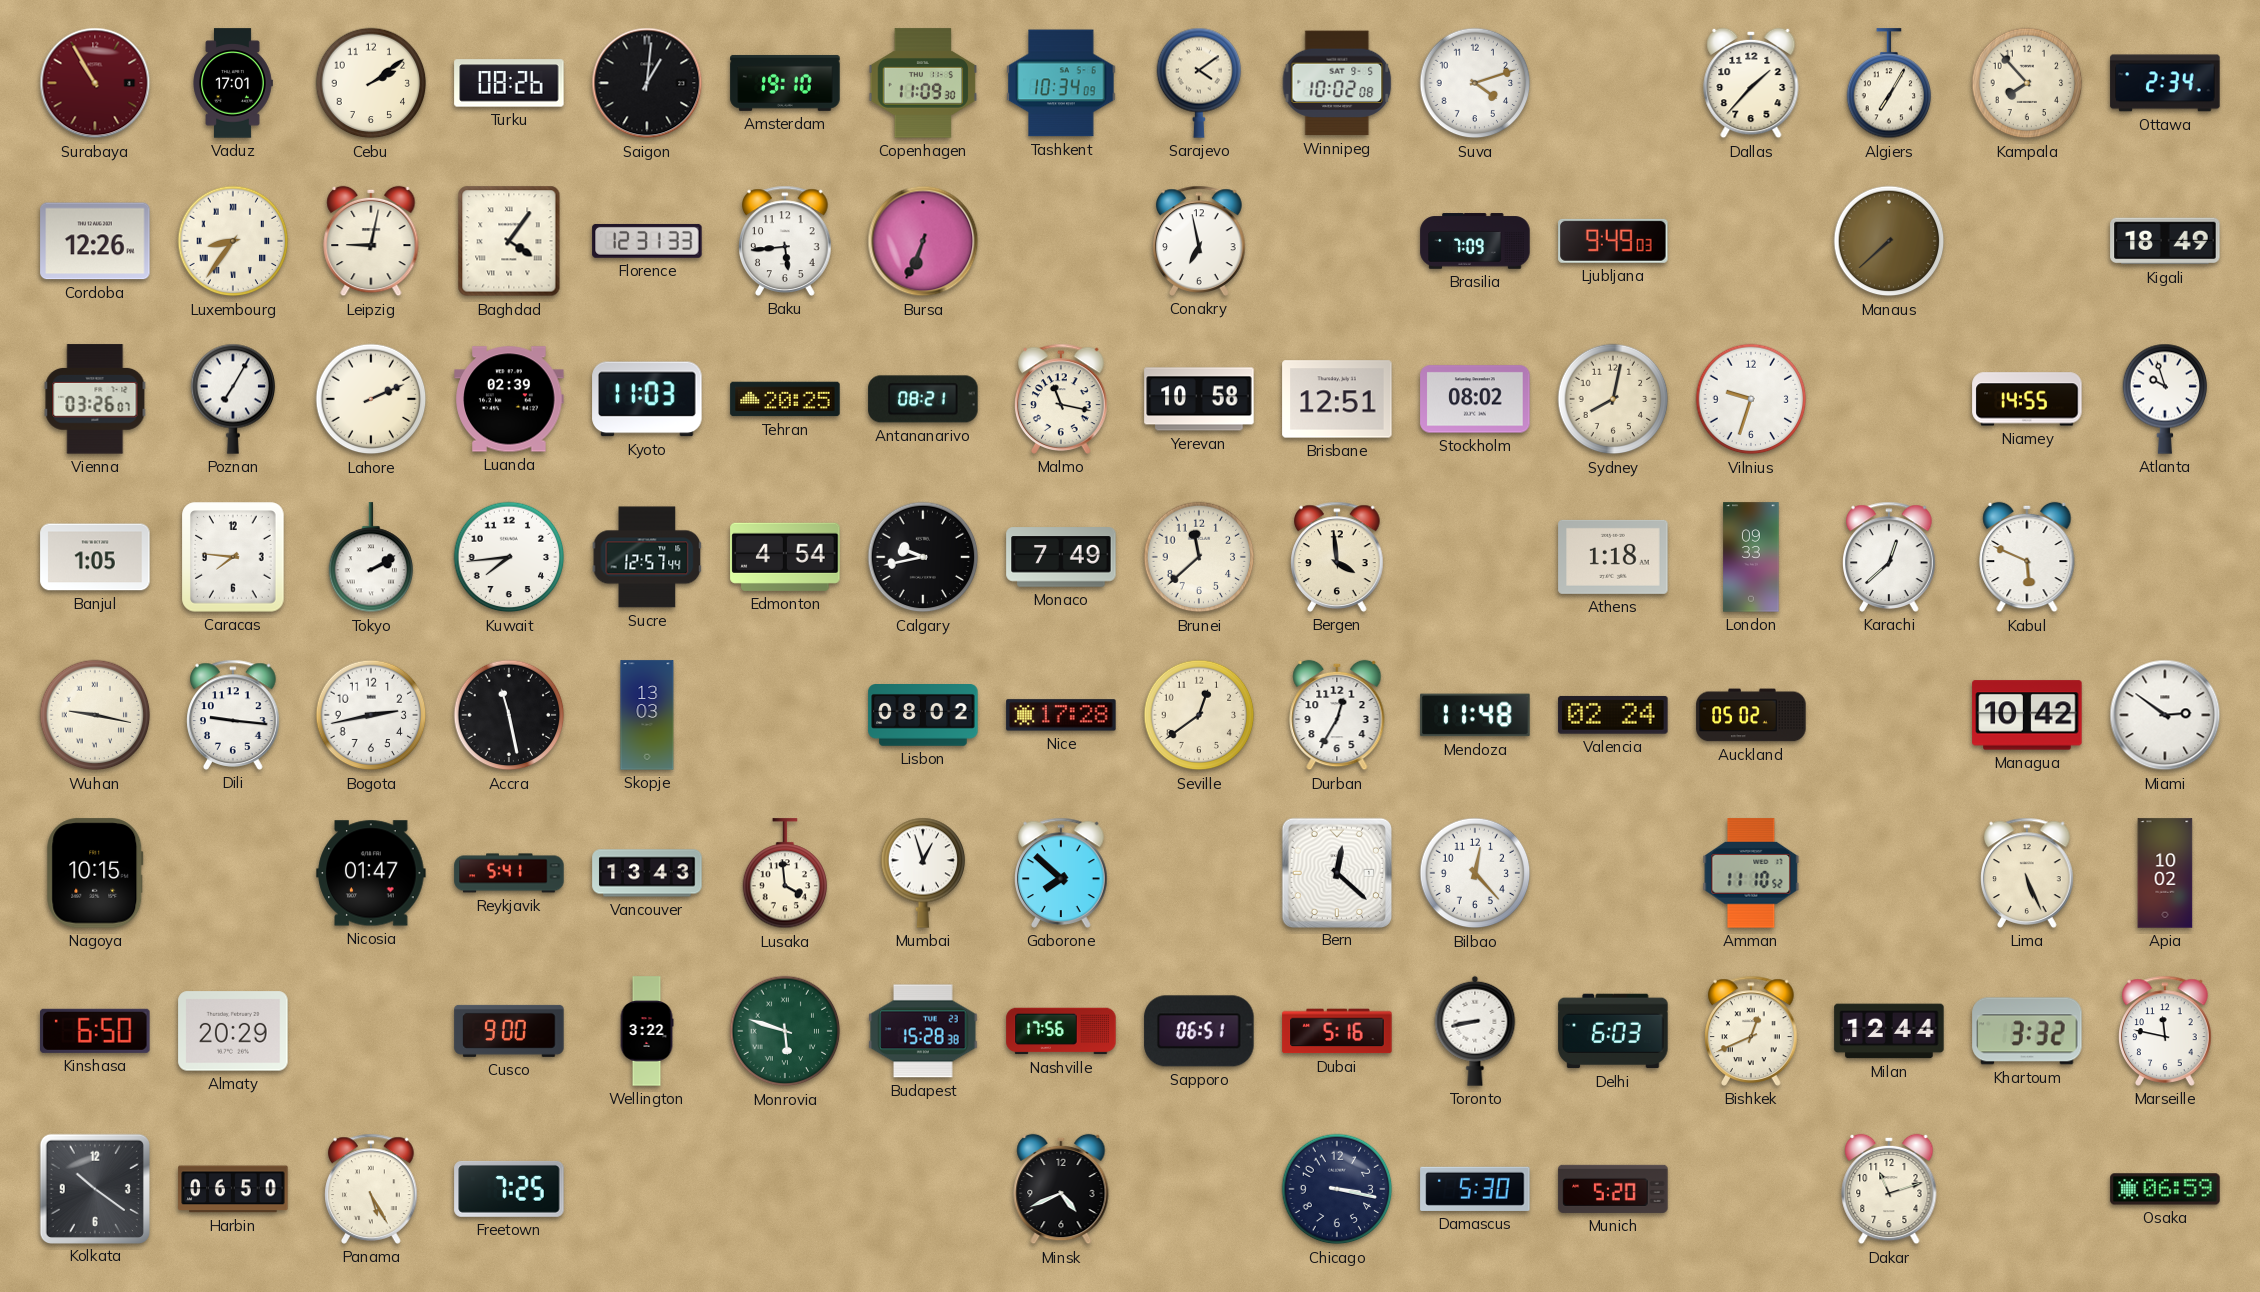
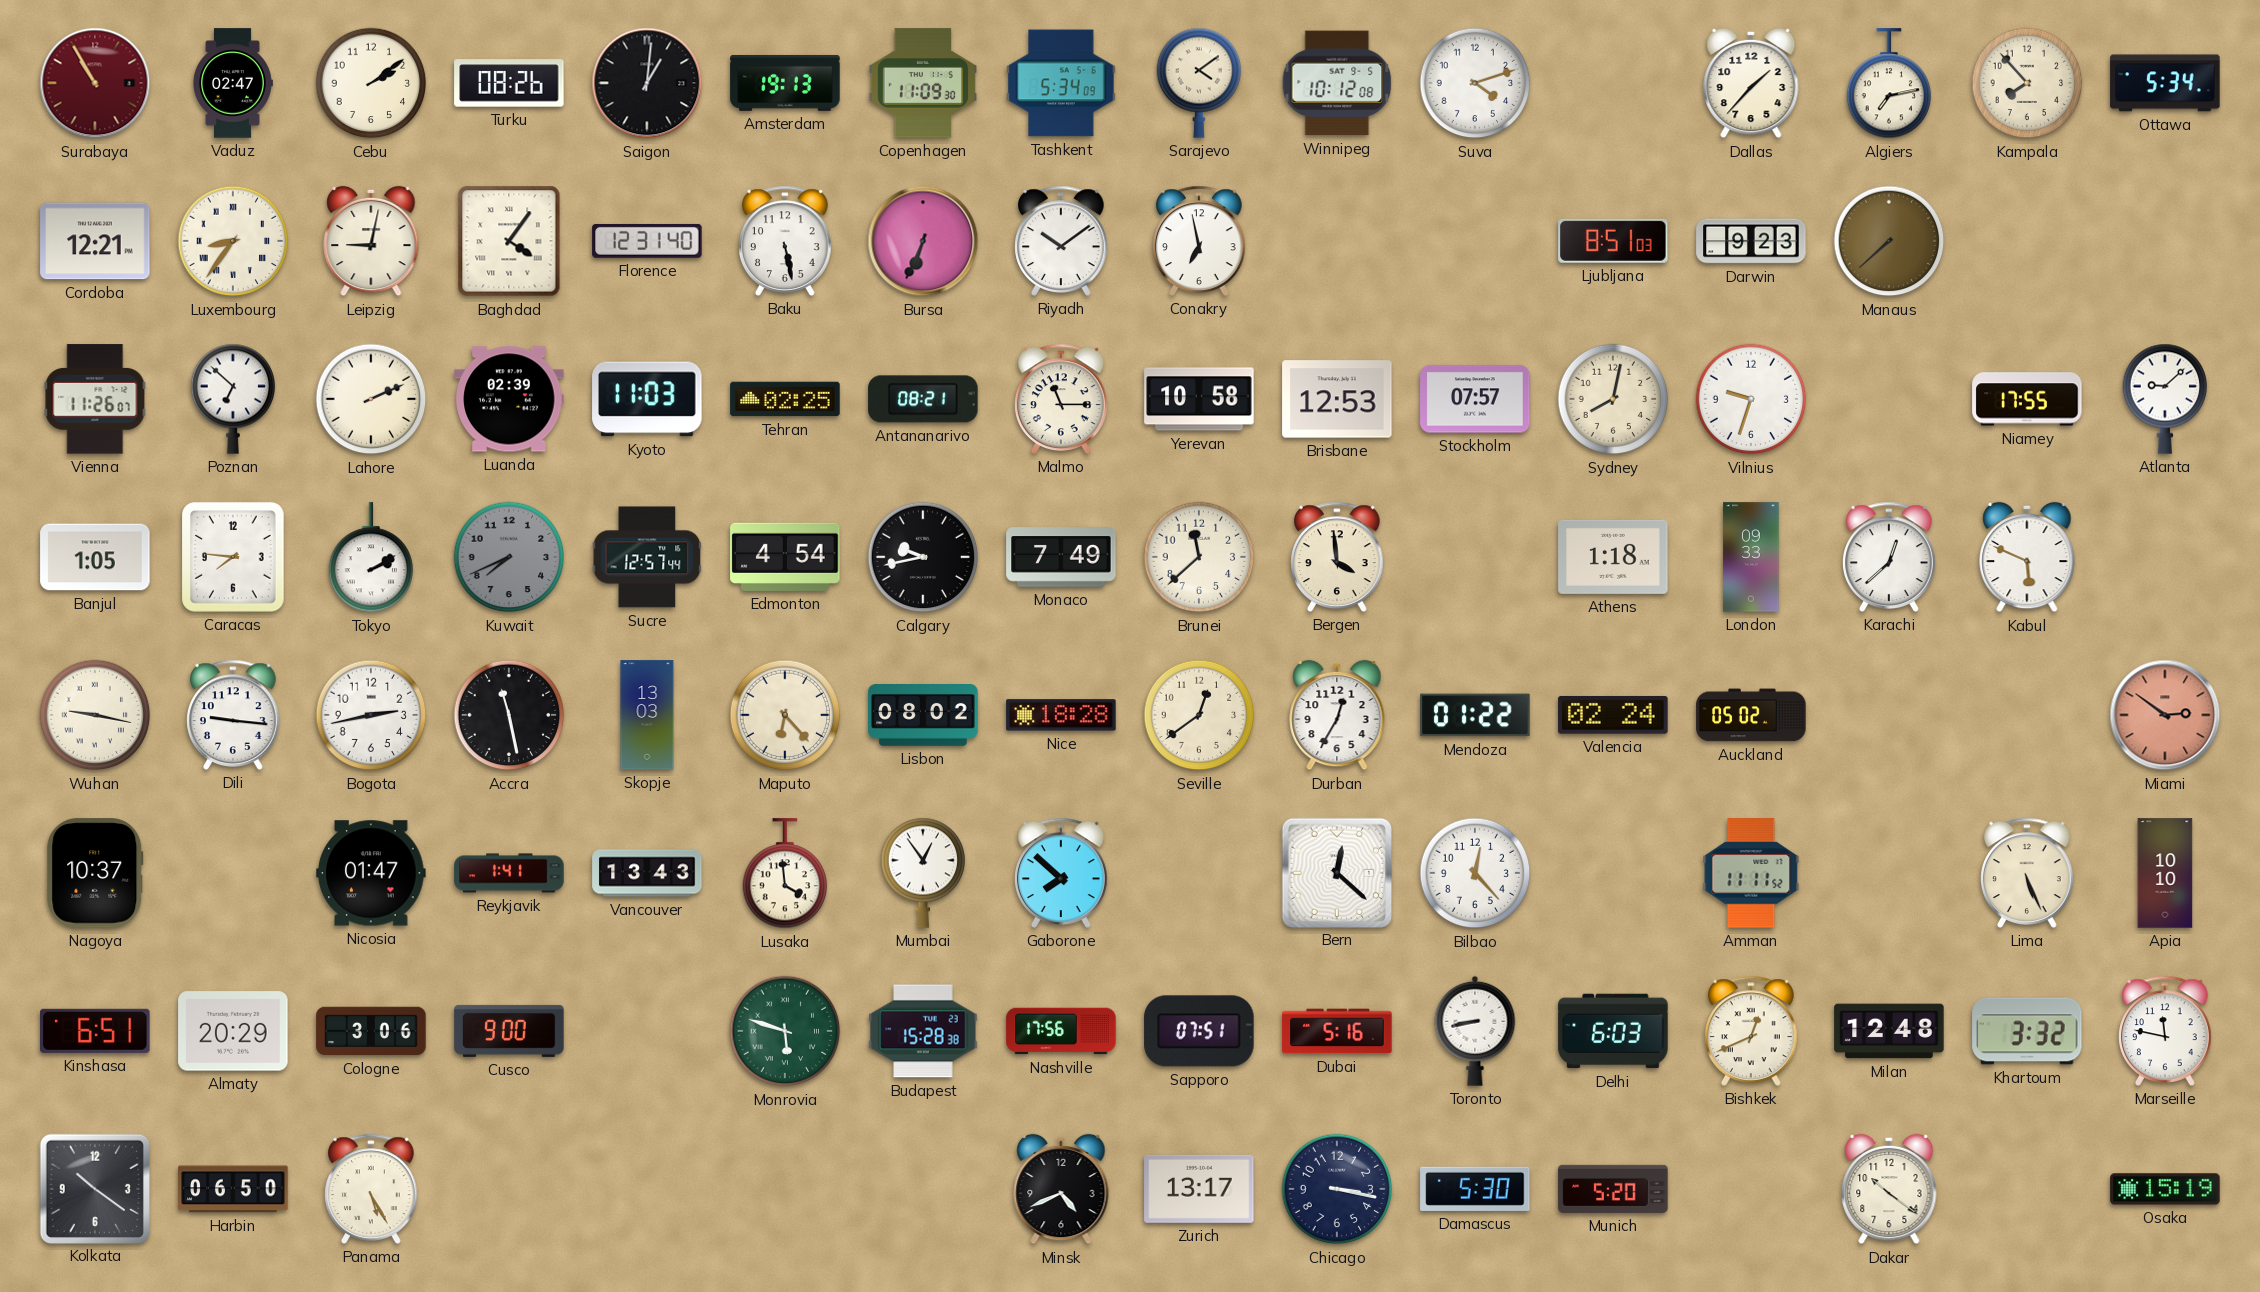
Vaduz: 17:01 -> 02:47
Amsterdam: 19:10 -> 19:13
Tashkent: 10:34 -> 5:34
Winnipeg: 10:02 -> 10:12
Algiers: 7:05 -> 7:13
Ottawa: 2:34 -> 5:34
Cordoba: 12:26 -> 12:21
Florence: 12:31:33 -> 12:31:40
Baku: 5:44 -> 5:28
Riyadh: none -> 10:09
Brasilia: 7:09 -> none
Ljubljana: 9:49 -> 8:51
Darwin: none -> 9:23
Kigali: 18:49 -> none
Vienna: 03:26 -> 11:26
Poznan: 7:05 -> 6:52
Tehran: 20:25 -> 02:25
Malmo: 11:17 -> 11:15
Brisbane: 12:51 -> 12:53
Stockholm: 08:02 -> 07:57
Niamey: 14:55 -> 17:55
Atlanta: 9:57 -> 9:08
Kuwait: 7:44 -> 7:41
Kuwait dial: white -> grey
Maputo: none -> 6:23
Nice: 17:28 -> 18:28
Mendoza: 11:48 -> 01:22
Managua: 10:42 -> none
Miami dial: white -> salmon
Nagoya: 10:15 -> 10:37
Reykjavik: 5:41 -> 1:41
Mumbai: 12:57 -> 12:54
Amman: 11:10 -> 11:11
Apia: 10:02 -> 10:10
Kinshasa: 6:50 -> 6:51
Cologne: none -> 3:06
Wellington: 3:22 -> none
Sapporo: 06:51 -> 07:51
Milan: 12:44 -> 12:48
Freetown: 7:25 -> none
Zurich: none -> 13:17
Dakar: 11:12 -> 10:21
Osaka: 06:59 -> 15:19
